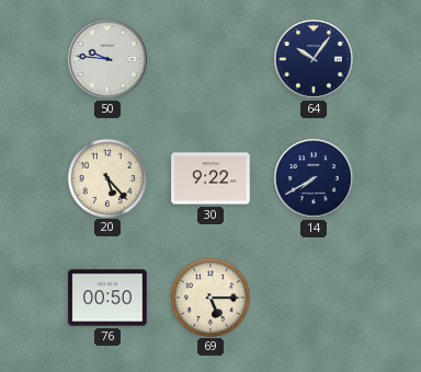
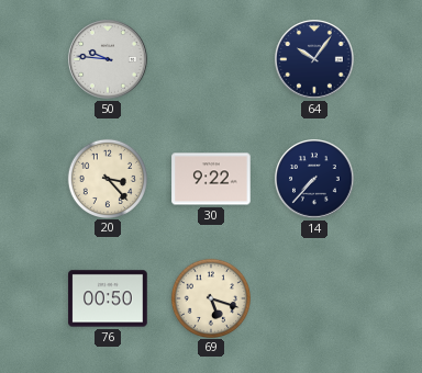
20: 5:23 -> 3:23
14: 7:40 -> 7:37
69: 5:15 -> 5:18
